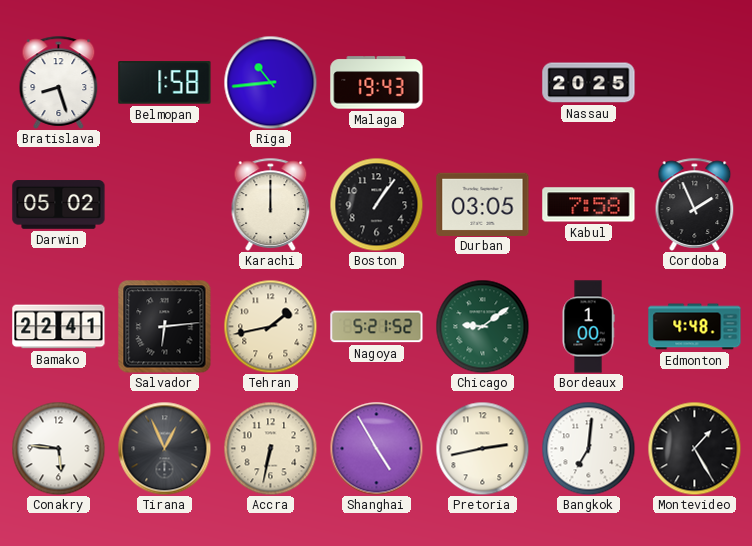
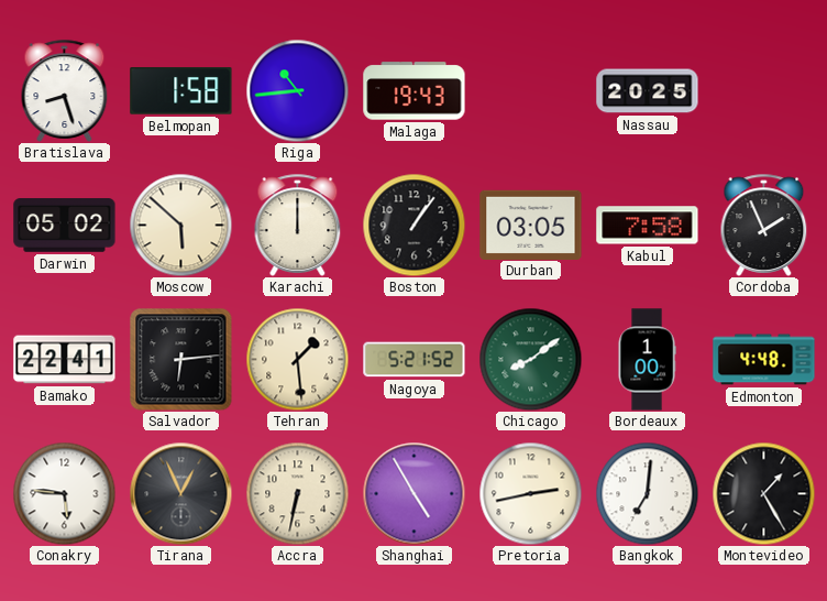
Moscow: none -> 5:52
Tehran: 1:43 -> 1:29
Chicago: 9:09 -> 8:09
